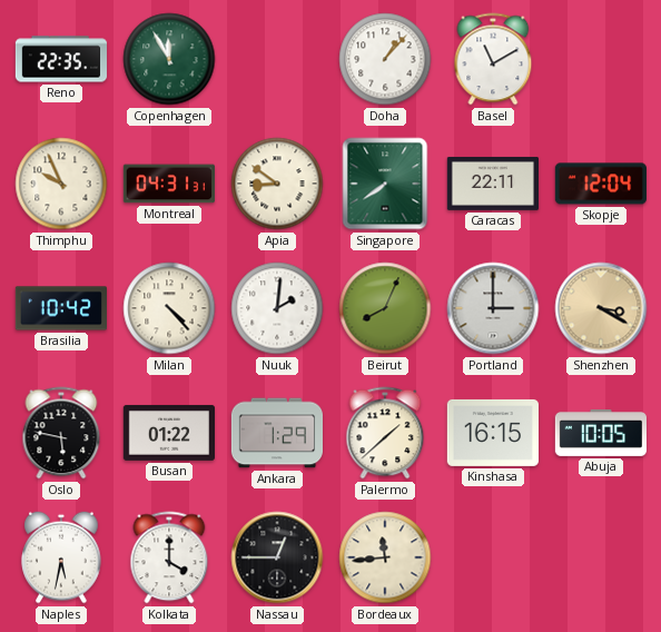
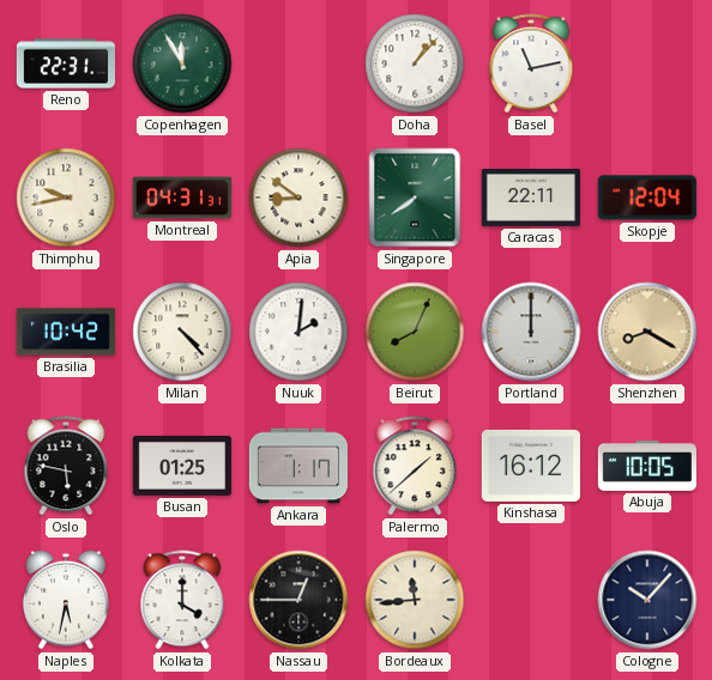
Reno: 22:35 -> 22:31
Basel: 11:10 -> 11:13
Thimphu: 9:56 -> 9:43
Portland: 3:00 -> 12:00
Shenzhen: 3:20 -> 8:20
Busan: 01:22 -> 01:25
Ankara: 1:29 -> 1:17
Kinshasa: 16:15 -> 16:12
Cologne: none -> 10:07
